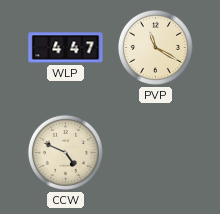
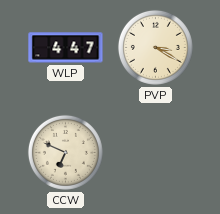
PVP: 11:20 -> 3:20
CCW: 4:49 -> 6:49
